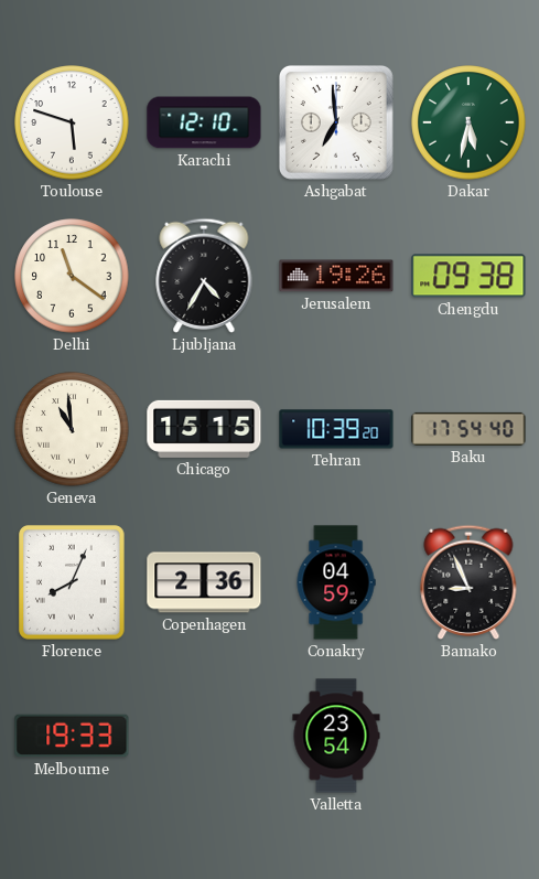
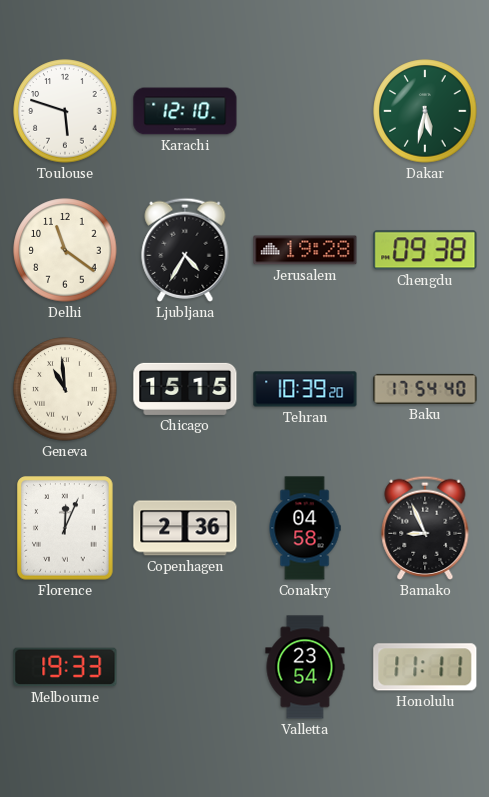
Ashgabat: 6:59 -> none
Jerusalem: 19:26 -> 19:28
Florence: 8:04 -> 12:04
Conakry: 04:59 -> 04:58
Honolulu: none -> 11:11
